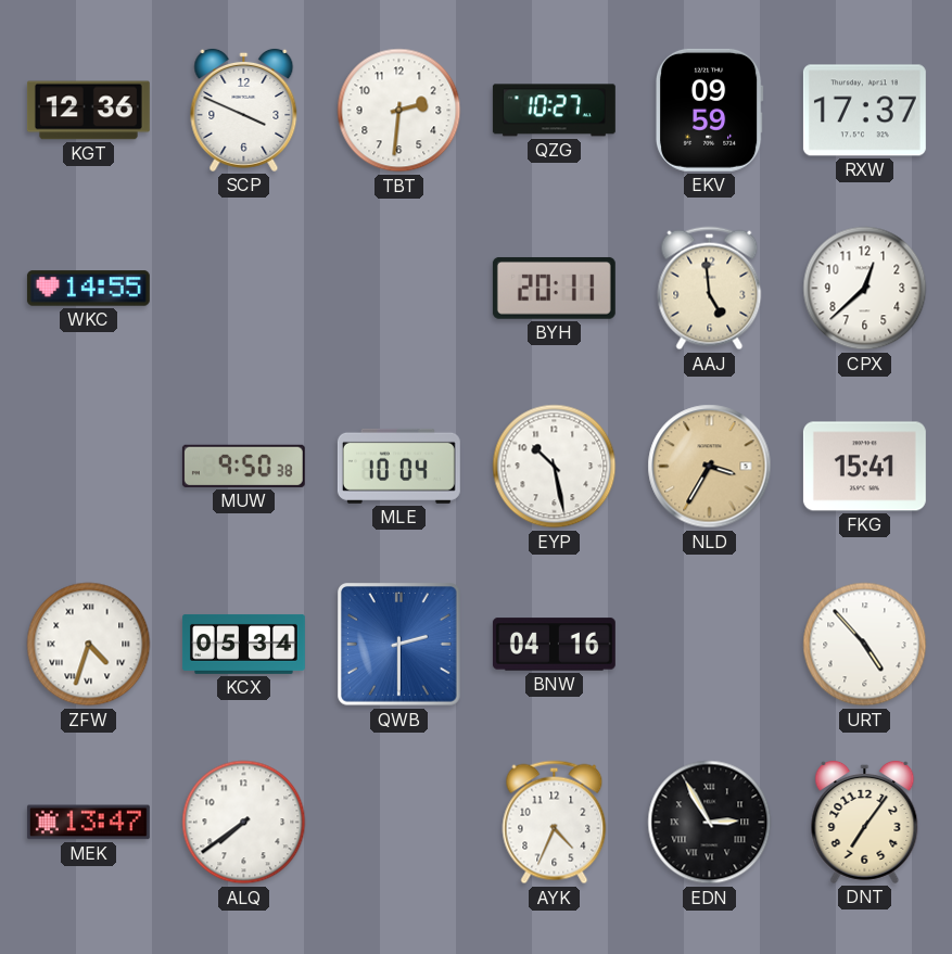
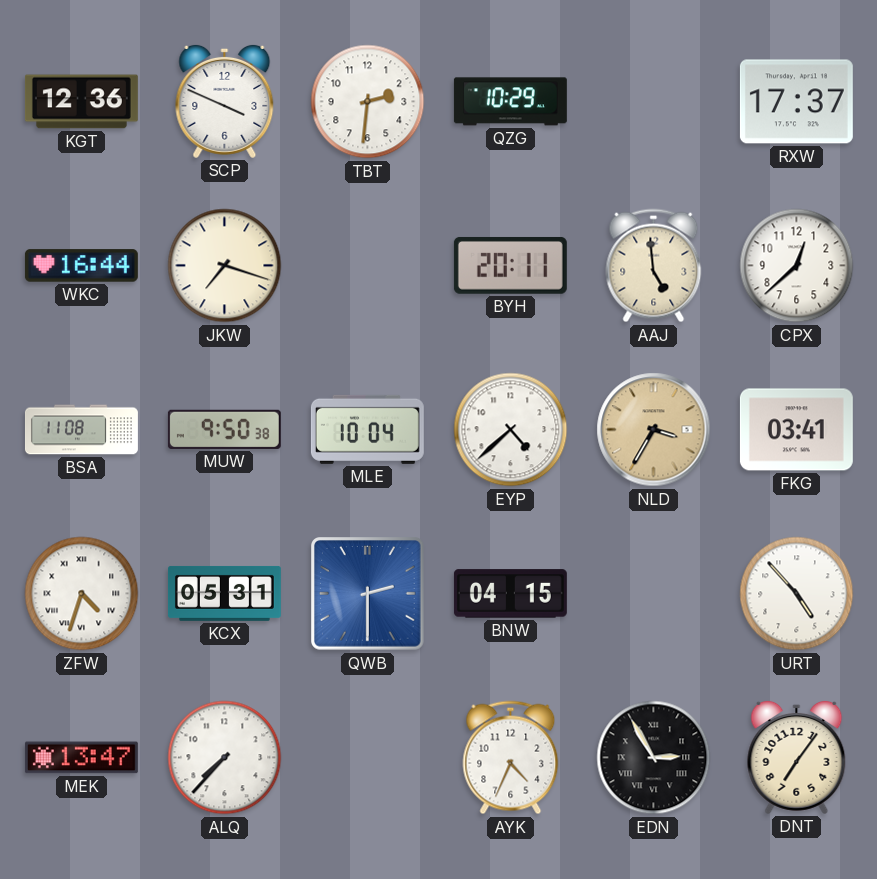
QZG: 10:27 -> 10:29
EKV: 09:59 -> none
WKC: 14:55 -> 16:44
JKW: none -> 7:18
BSA: none -> 11:08
EYP: 10:28 -> 4:38
FKG: 15:41 -> 03:41
KCX: 05:34 -> 05:31
BNW: 04:16 -> 04:15
ALQ: 7:39 -> 7:37
